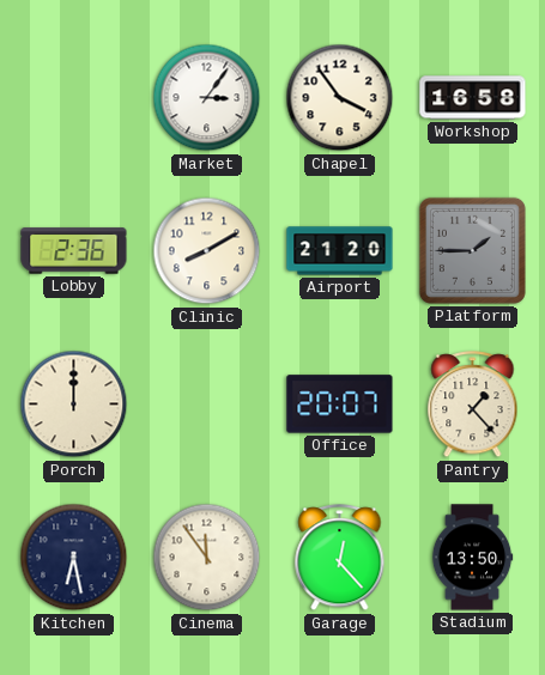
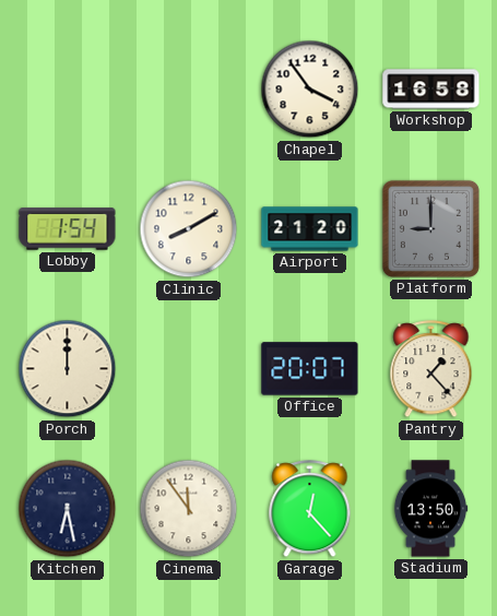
Market: 3:06 -> none
Lobby: 2:36 -> 1:54
Platform: 1:45 -> 9:00
